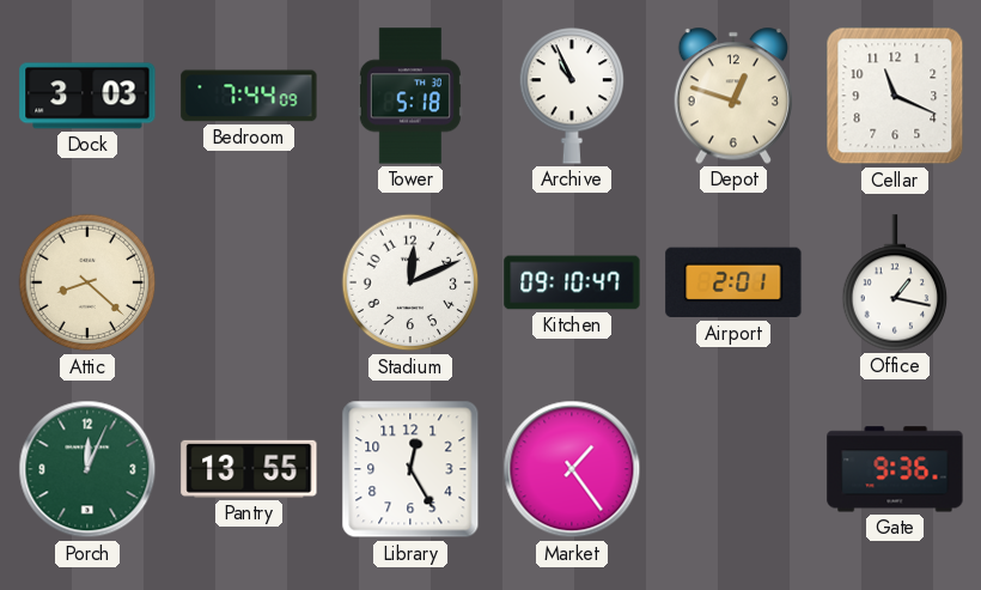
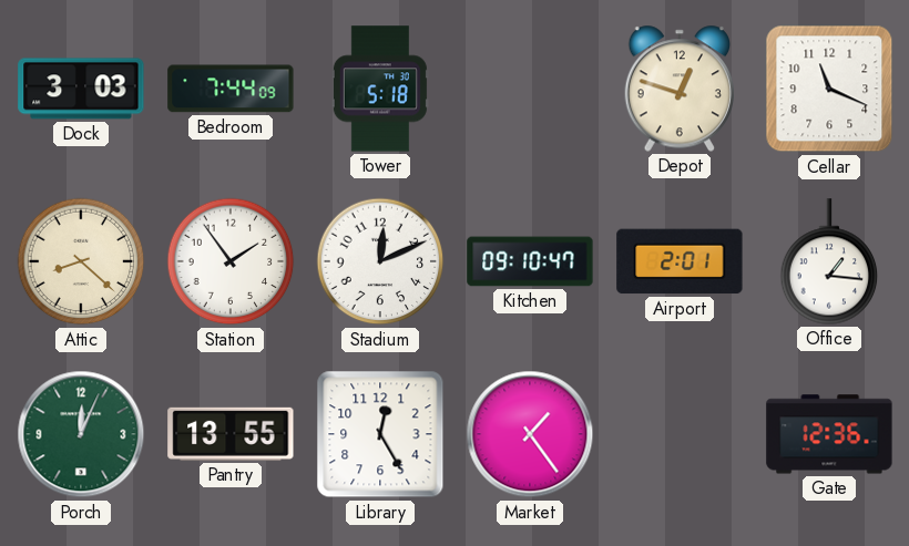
Archive: 10:56 -> none
Station: none -> 1:54
Office: 1:17 -> 1:16
Gate: 9:36 -> 12:36
